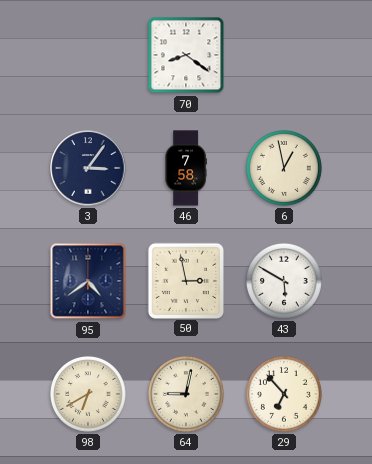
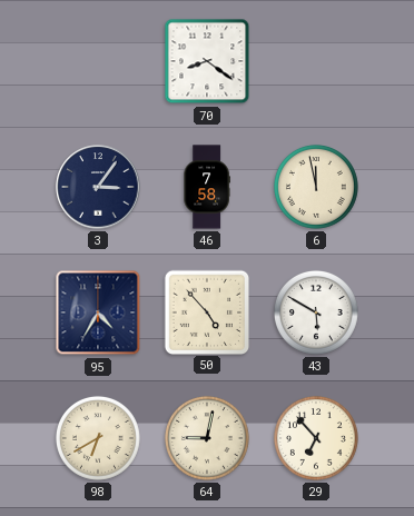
6: 12:58 -> 11:58
95: 4:39 -> 4:35
50: 2:58 -> 4:53
